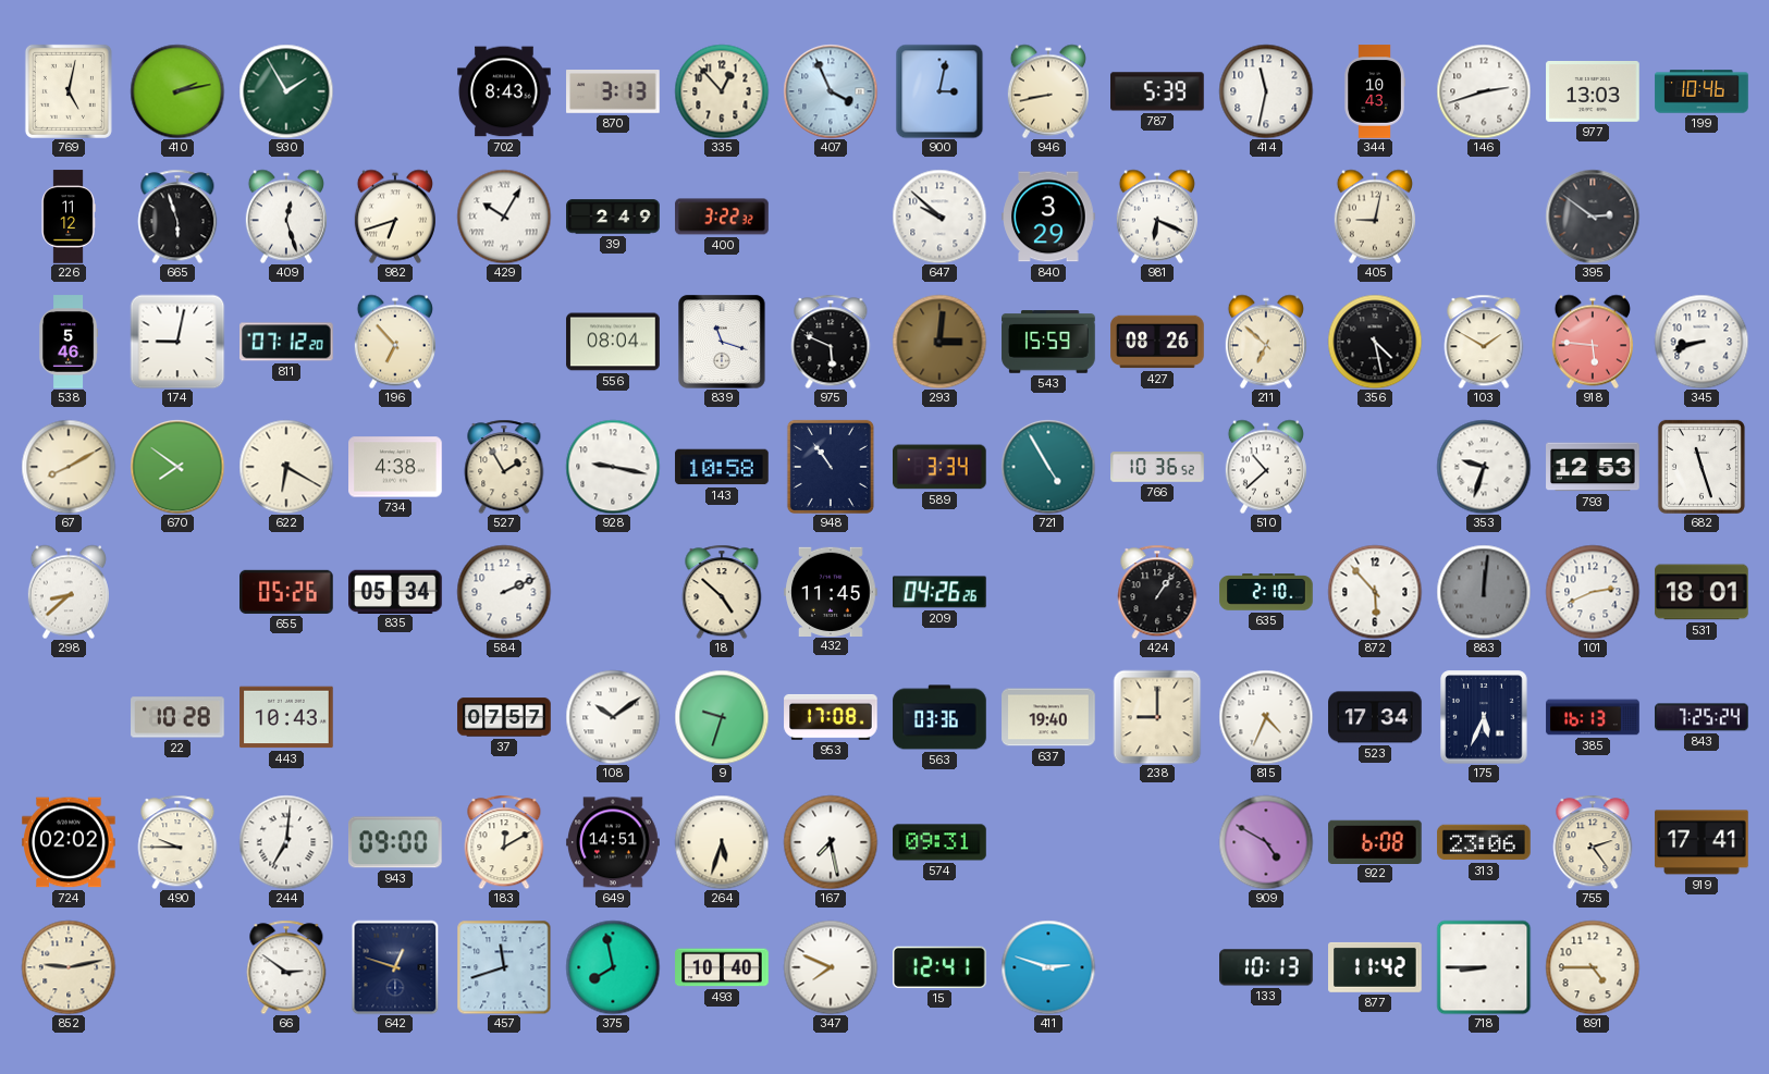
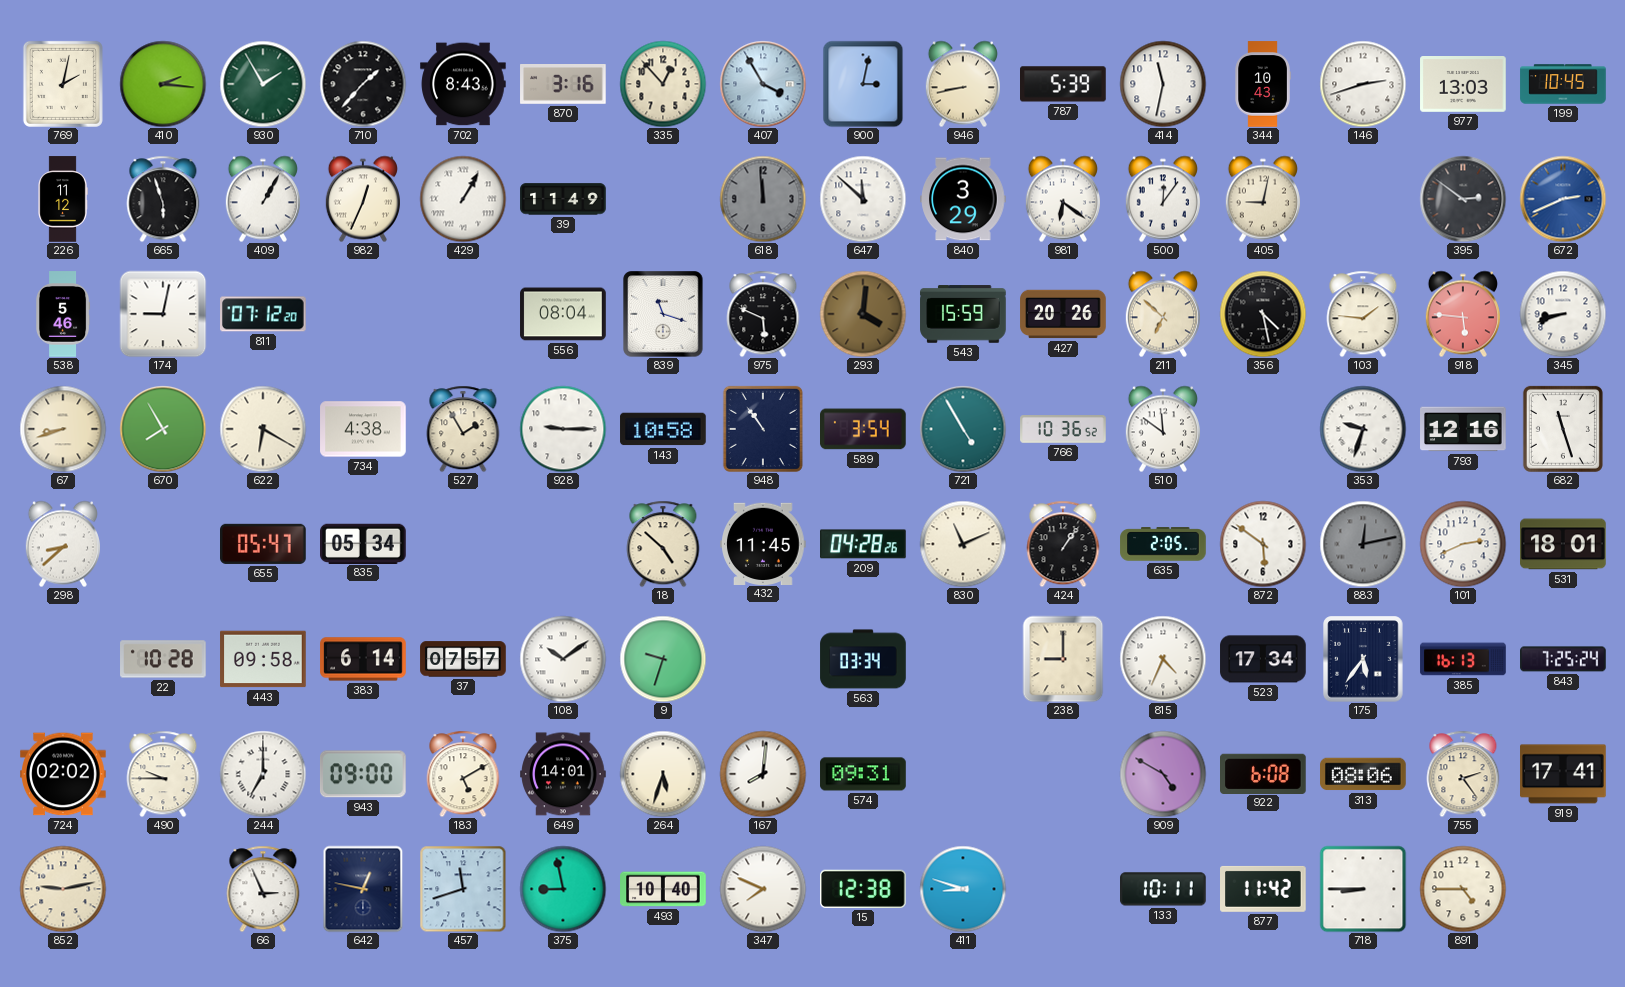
769: 5:02 -> 2:02
410: 2:13 -> 2:16
710: none -> 1:37
870: 3:13 -> 3:16
407: 3:56 -> 3:55
199: 10:46 -> 10:45
409: 12:27 -> 1:05
982: 6:42 -> 12:34
429: 10:05 -> 1:05
39: 2:49 -> 11:49
400: 3:22 -> none
618: none -> 11:59
647: 9:52 -> 11:52
981: 6:19 -> 6:21
500: none -> 12:06
672: none -> 2:41
196: 6:53 -> none
293: 3:01 -> 4:01
427: 08:26 -> 20:26
103: 1:50 -> 1:46
67: 8:10 -> 8:42
670: 7:51 -> 7:55
928: 9:17 -> 9:15
589: 3:34 -> 3:54
510: 10:38 -> 11:51
793: 12:53 -> 12:16
655: 05:26 -> 05:47
584: 2:11 -> none
209: 04:26 -> 04:28
830: none -> 11:11
635: 2:10 -> 2:05
872: 5:53 -> 5:51
883: 12:01 -> 12:13
443: 10:43 -> 09:58
383: none -> 6:14
953: 17:08 -> none
563: 03:36 -> 03:34
637: 19:40 -> none
175: 5:34 -> 5:36
244: 7:01 -> 7:00
183: 12:10 -> 5:10
649: 14:51 -> 14:01
167: 7:28 -> 8:01
313: 23:06 -> 08:06
66: 2:51 -> 2:56
642: 12:48 -> 12:47
375: 7:58 -> 8:58
15: 12:41 -> 12:38
411: 2:48 -> 8:48
133: 10:13 -> 10:11
